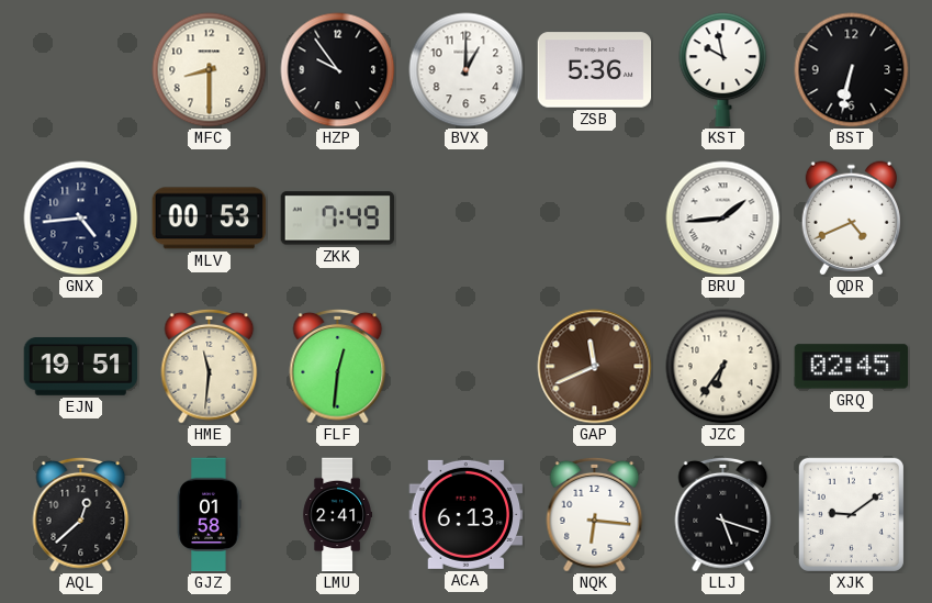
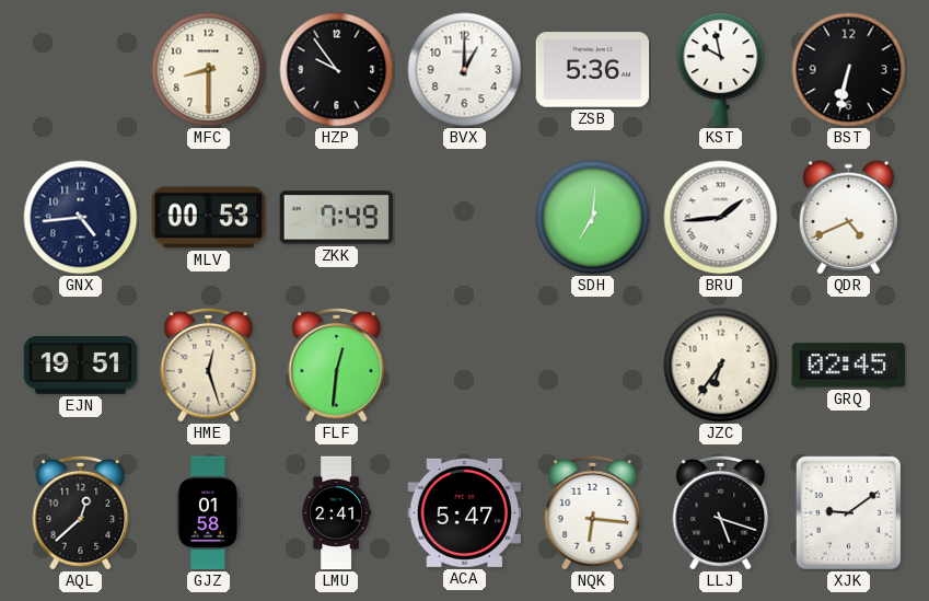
SDH: none -> 7:01
HME: 11:31 -> 12:27
GAP: 11:41 -> none
ACA: 6:13 -> 5:47
